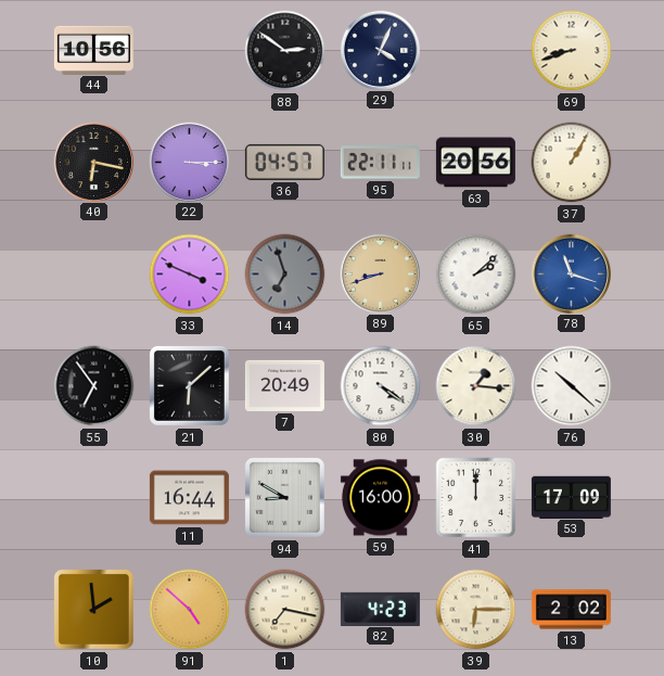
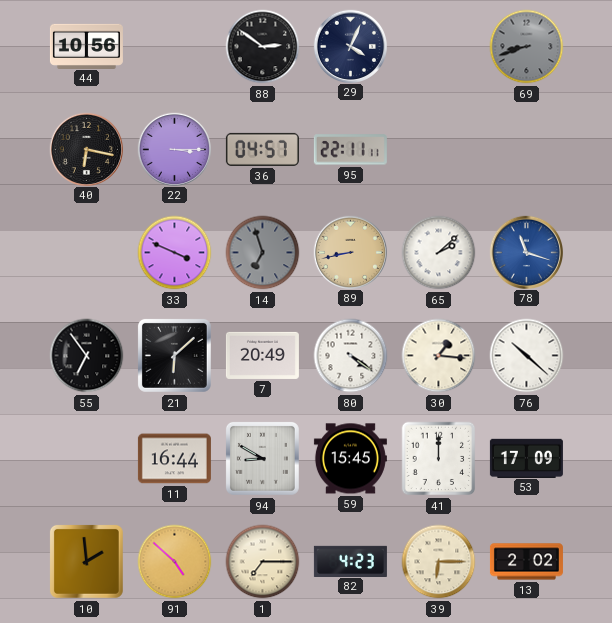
69 dial: cream -> grey
63: 20:56 -> none
37: 1:05 -> none
89: 8:42 -> 8:43
59: 16:00 -> 15:45
1: 7:17 -> 7:15
